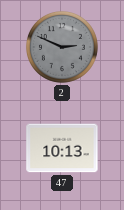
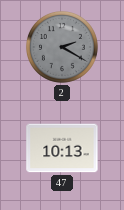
2: 2:49 -> 2:20
